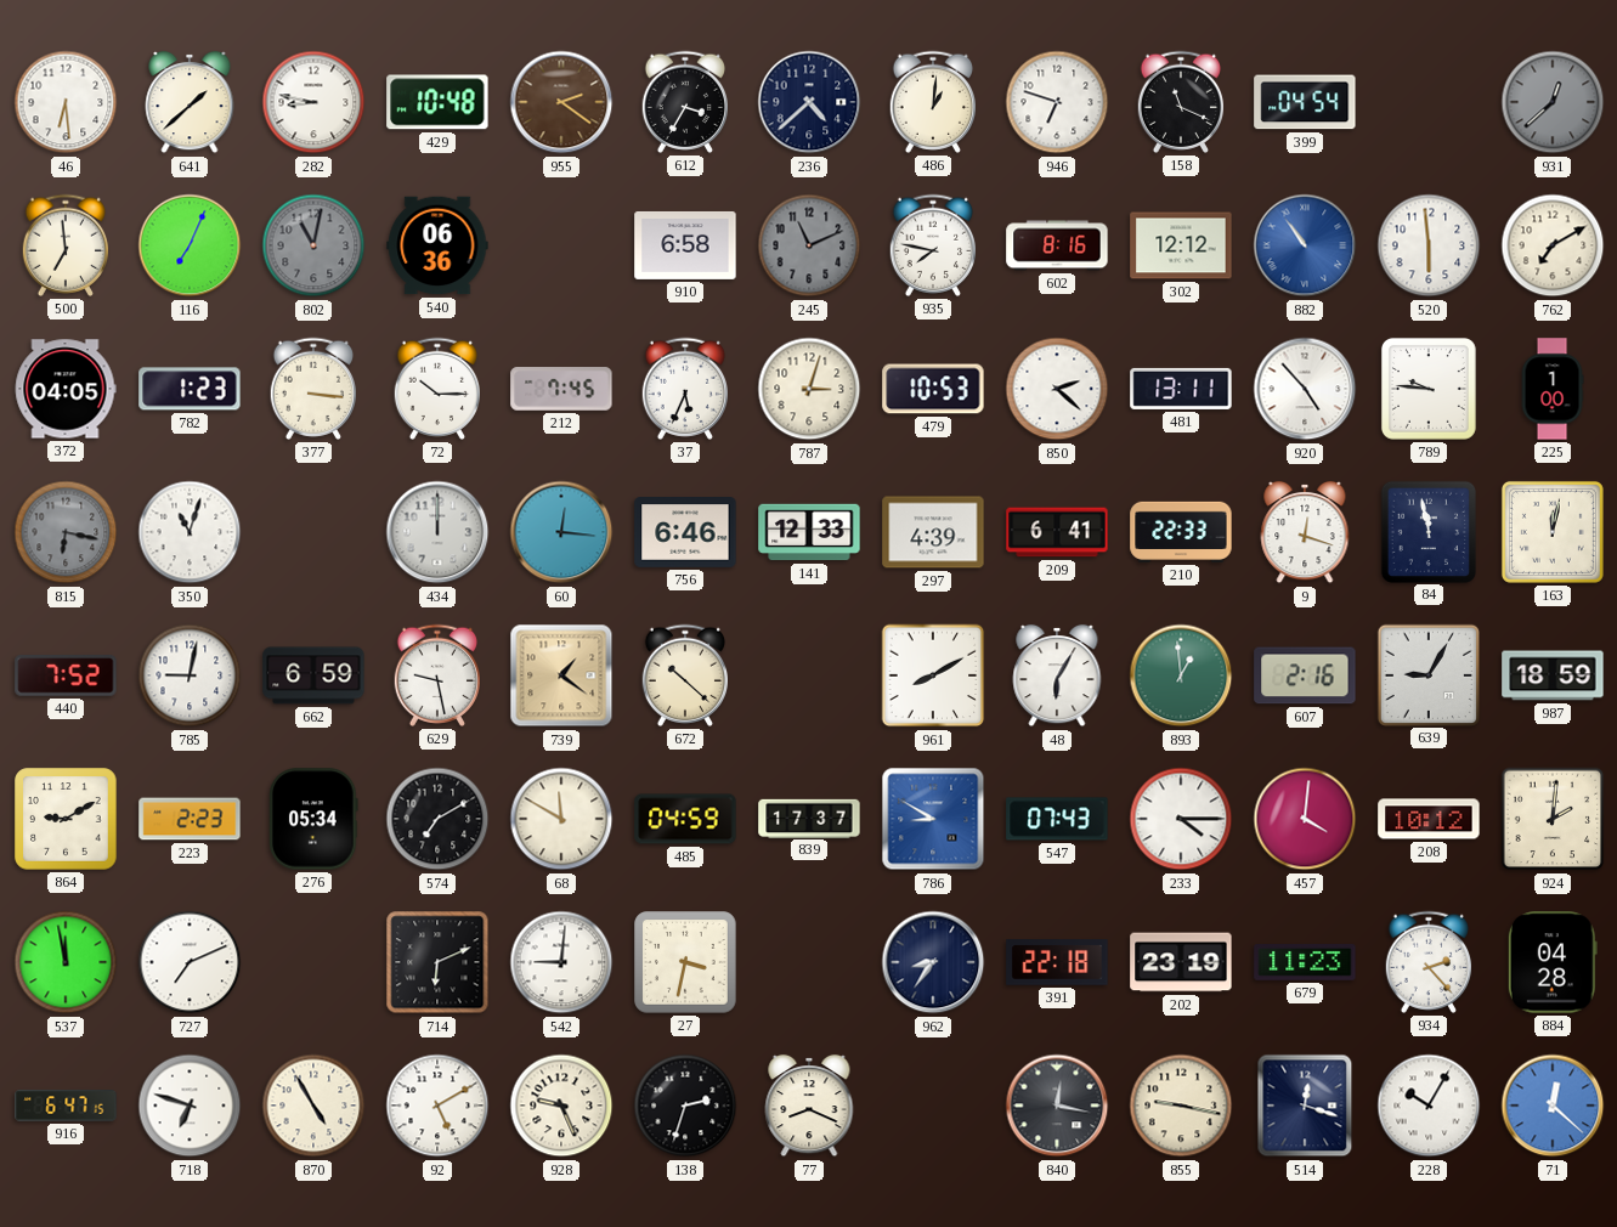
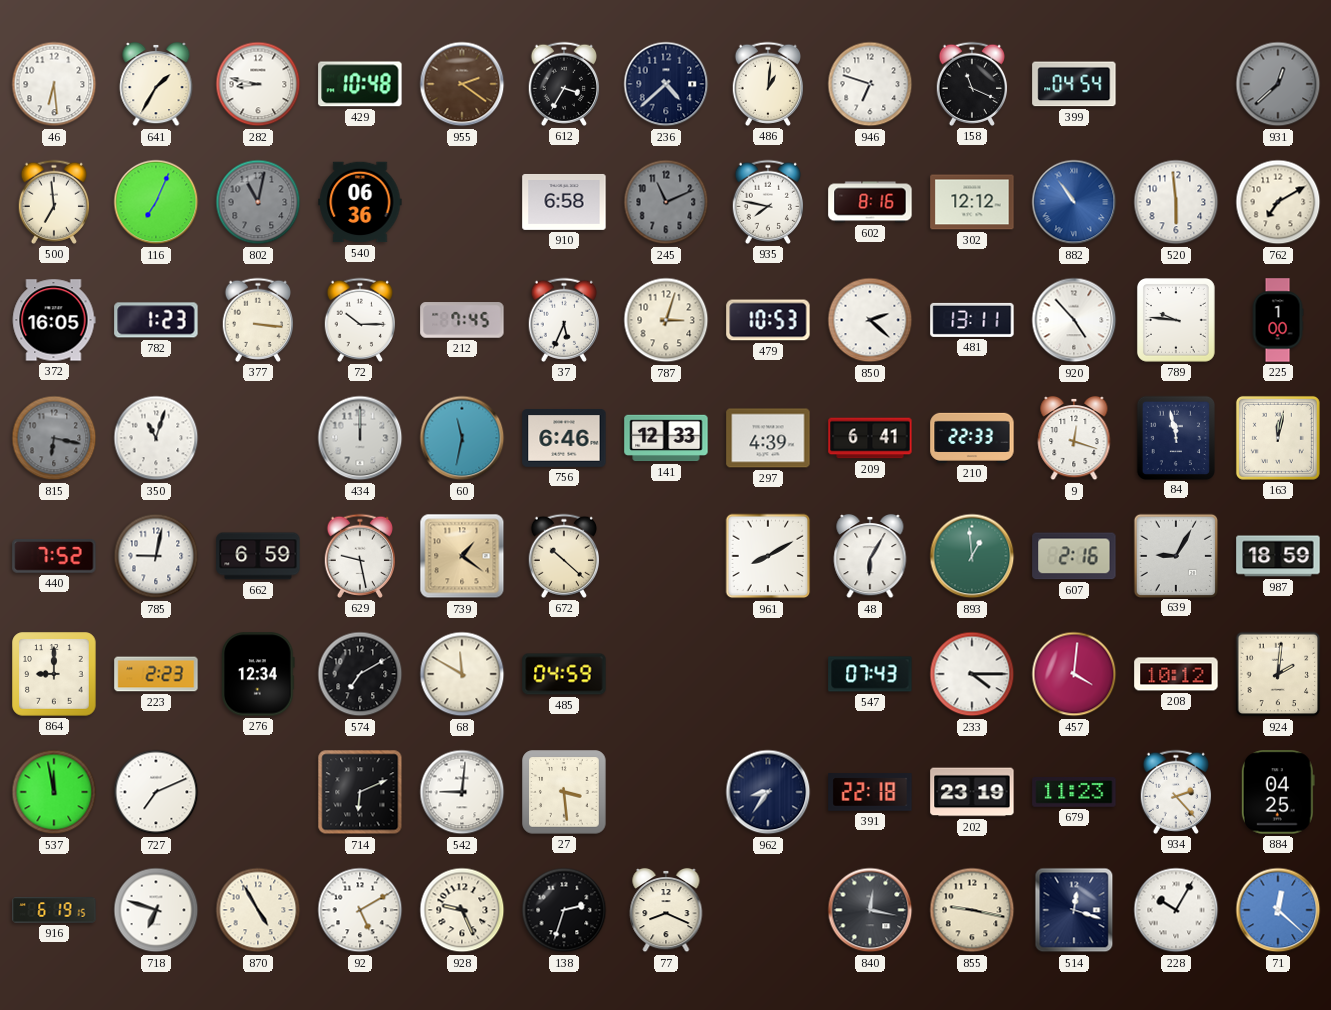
641: 1:38 -> 1:35
372: 04:05 -> 16:05
60: 12:16 -> 11:32
864: 9:10 -> 9:00
276: 05:34 -> 12:34
839: 17:37 -> none
786: 8:50 -> none
27: 3:32 -> 3:29
884: 04:28 -> 04:25
916: 6:47 -> 6:19
